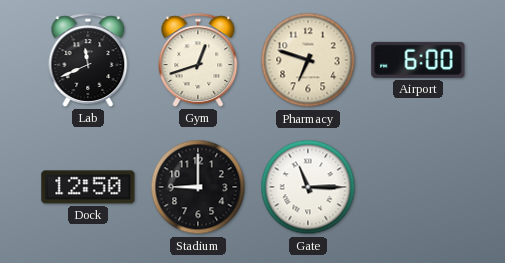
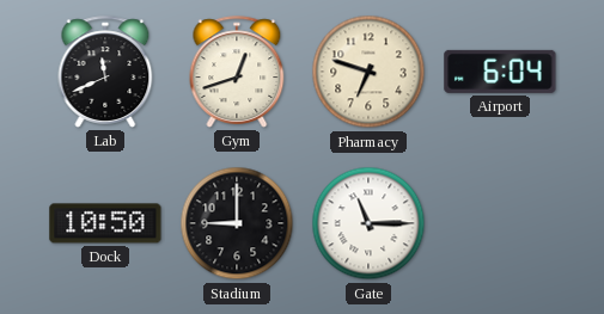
Airport: 6:00 -> 6:04
Dock: 12:50 -> 10:50
